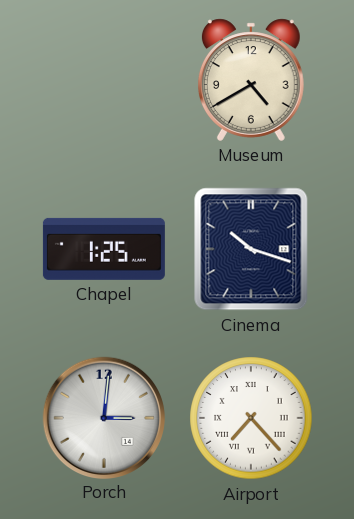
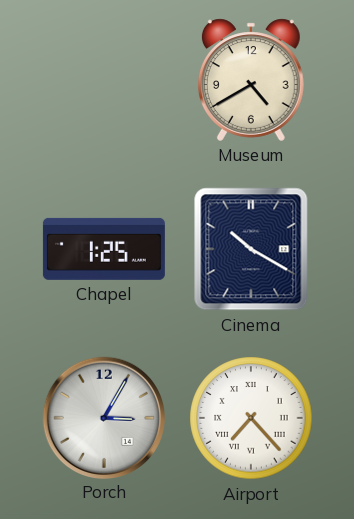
Cinema: 10:18 -> 10:20
Porch: 3:01 -> 3:05
